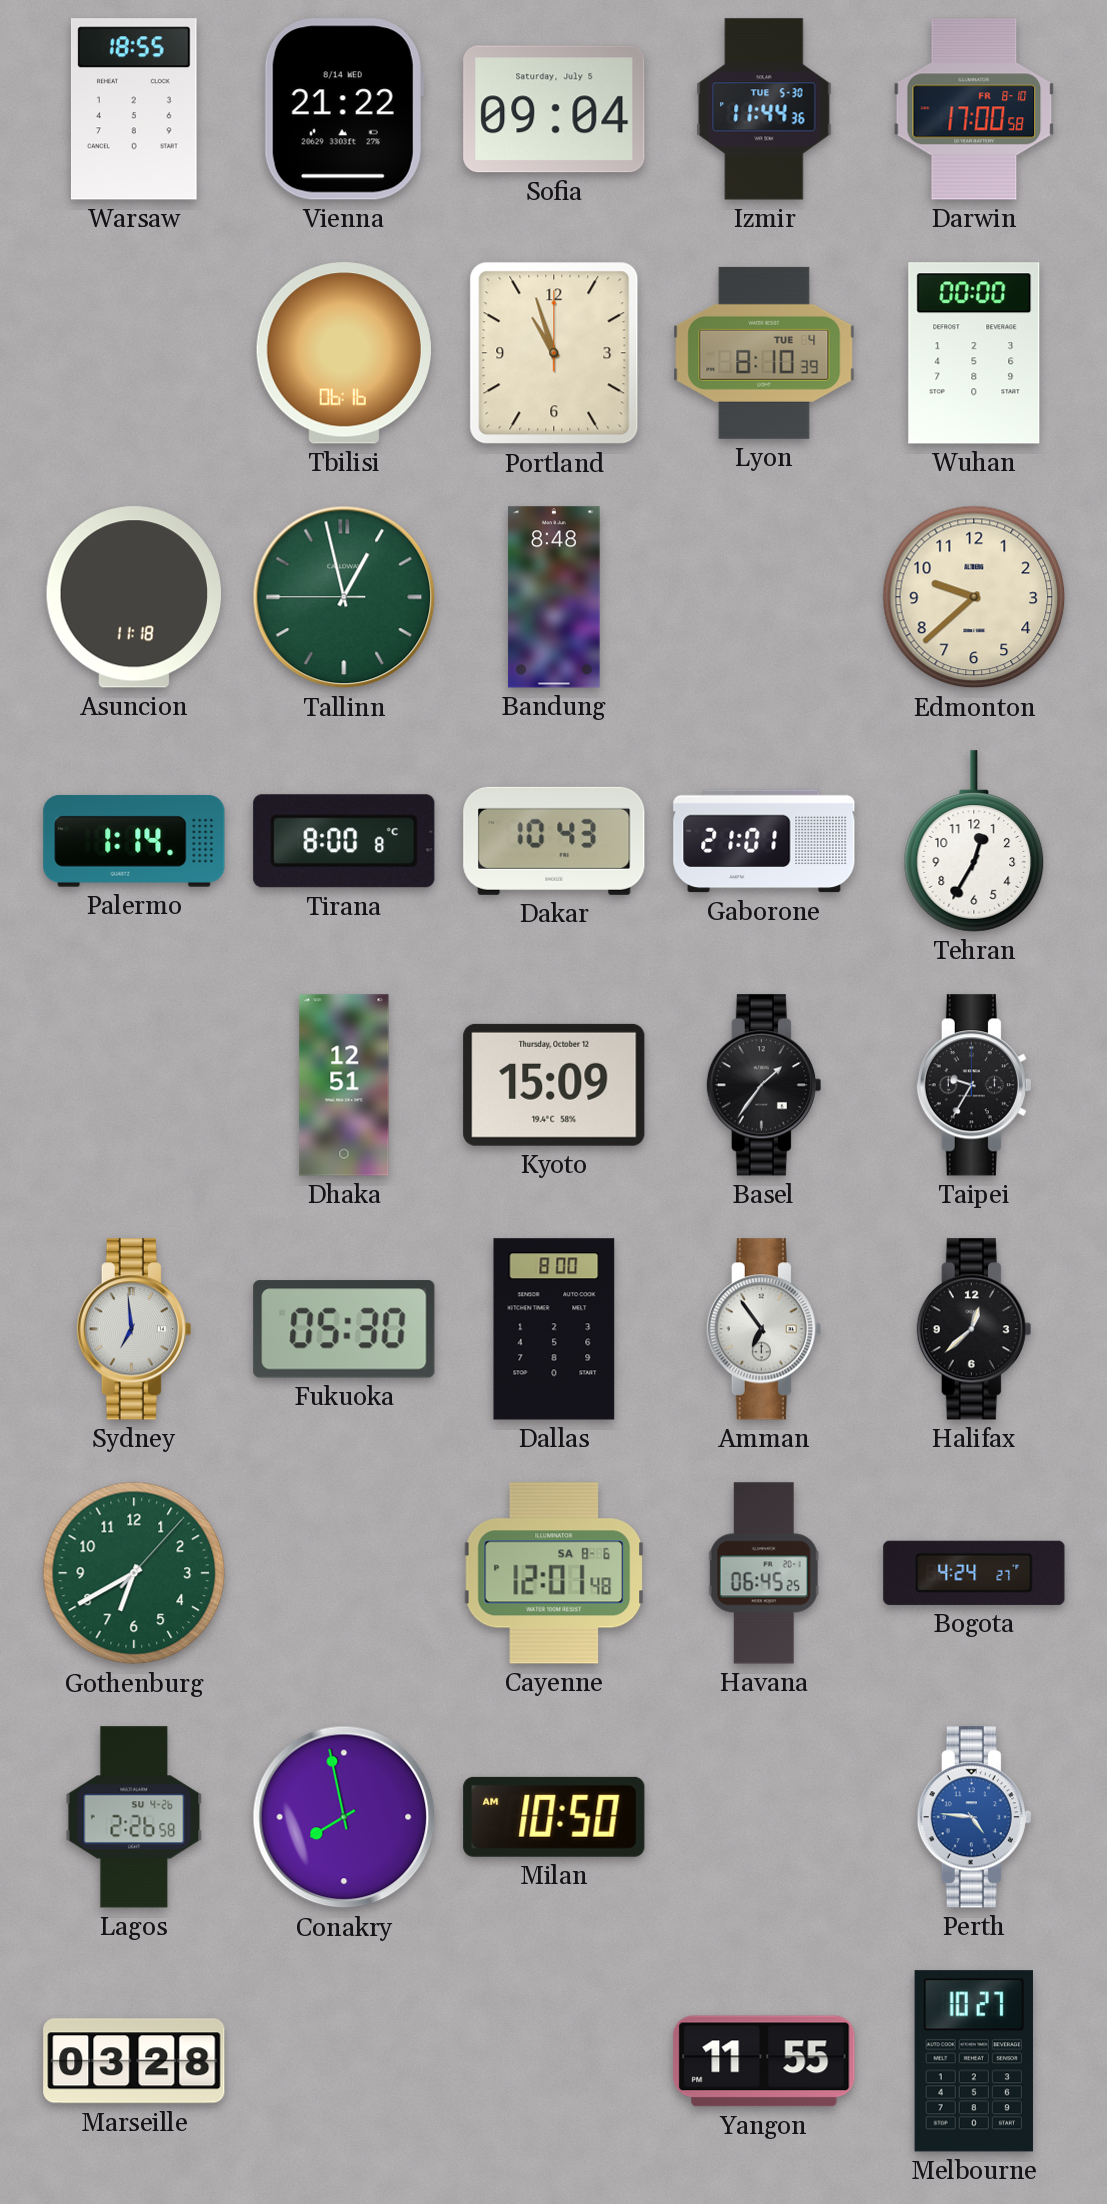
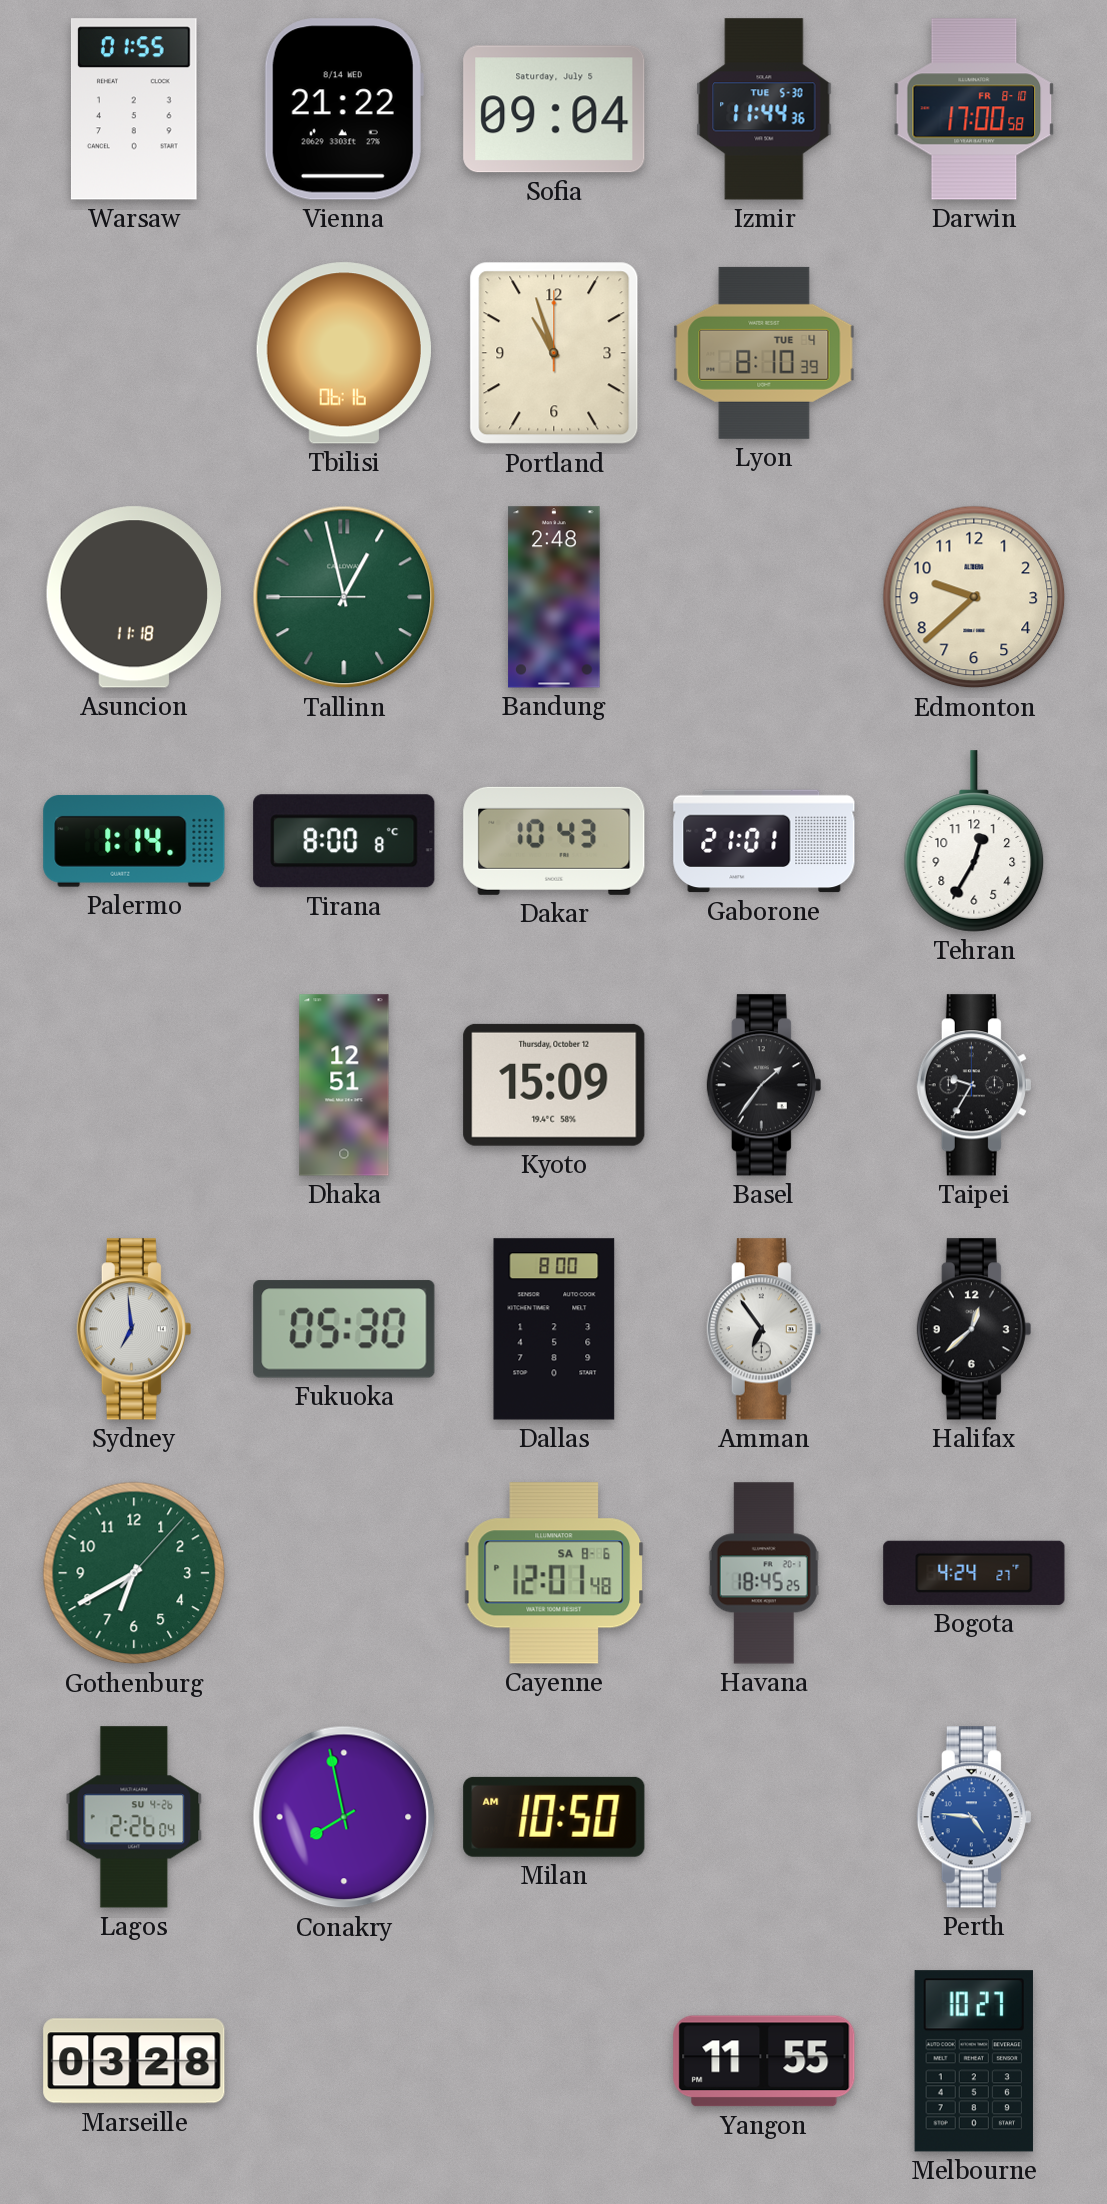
Warsaw: 18:55 -> 01:55
Wuhan: 00:00 -> none
Bandung: 8:48 -> 2:48
Havana: 06:45 -> 18:45
Lagos: 2:26:58 -> 2:26:04
